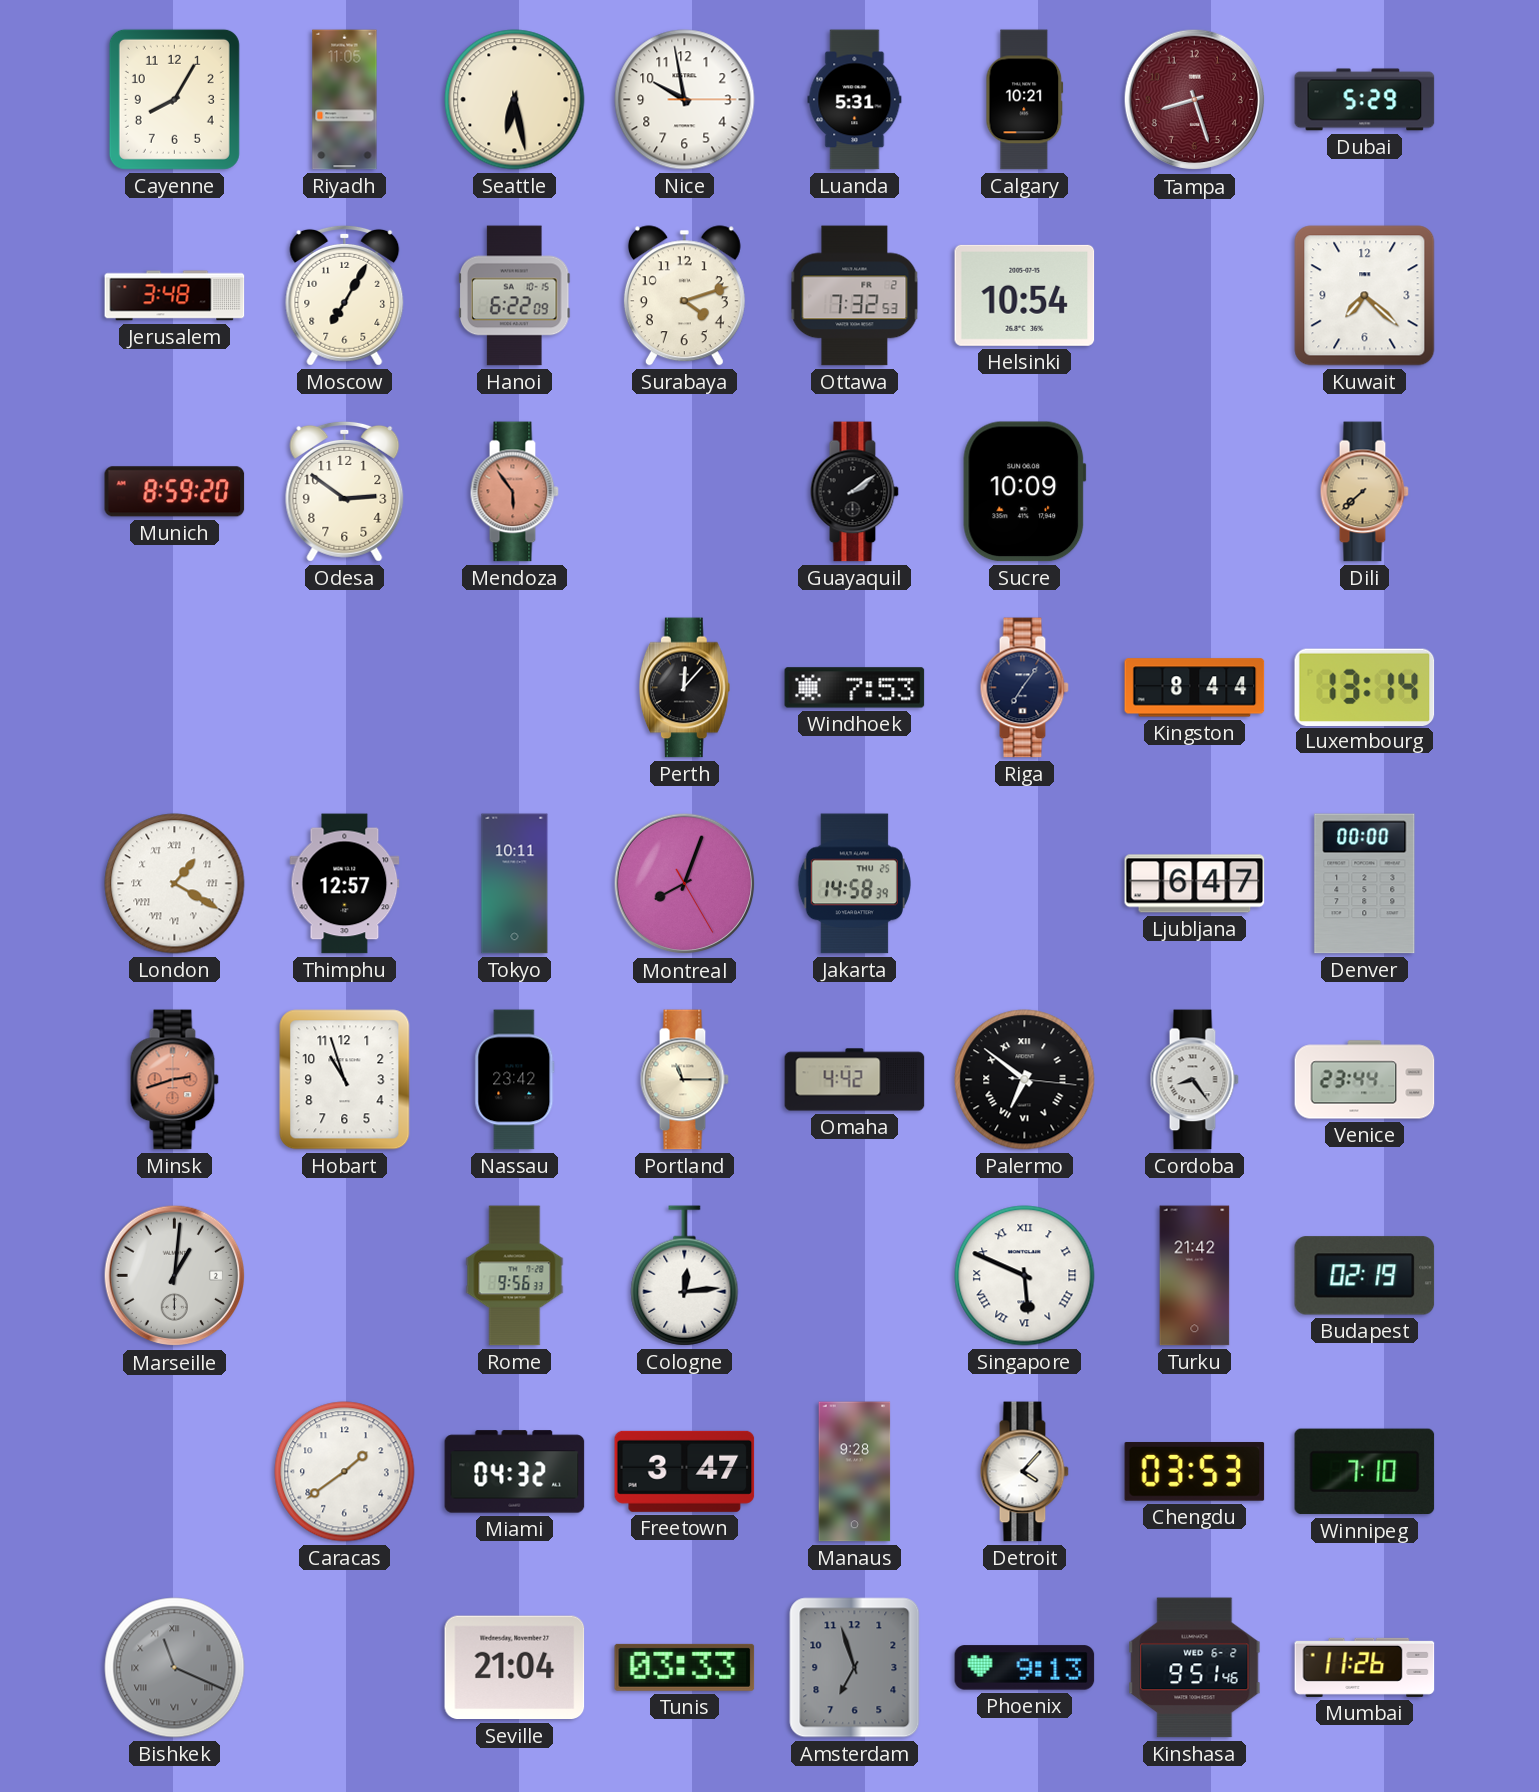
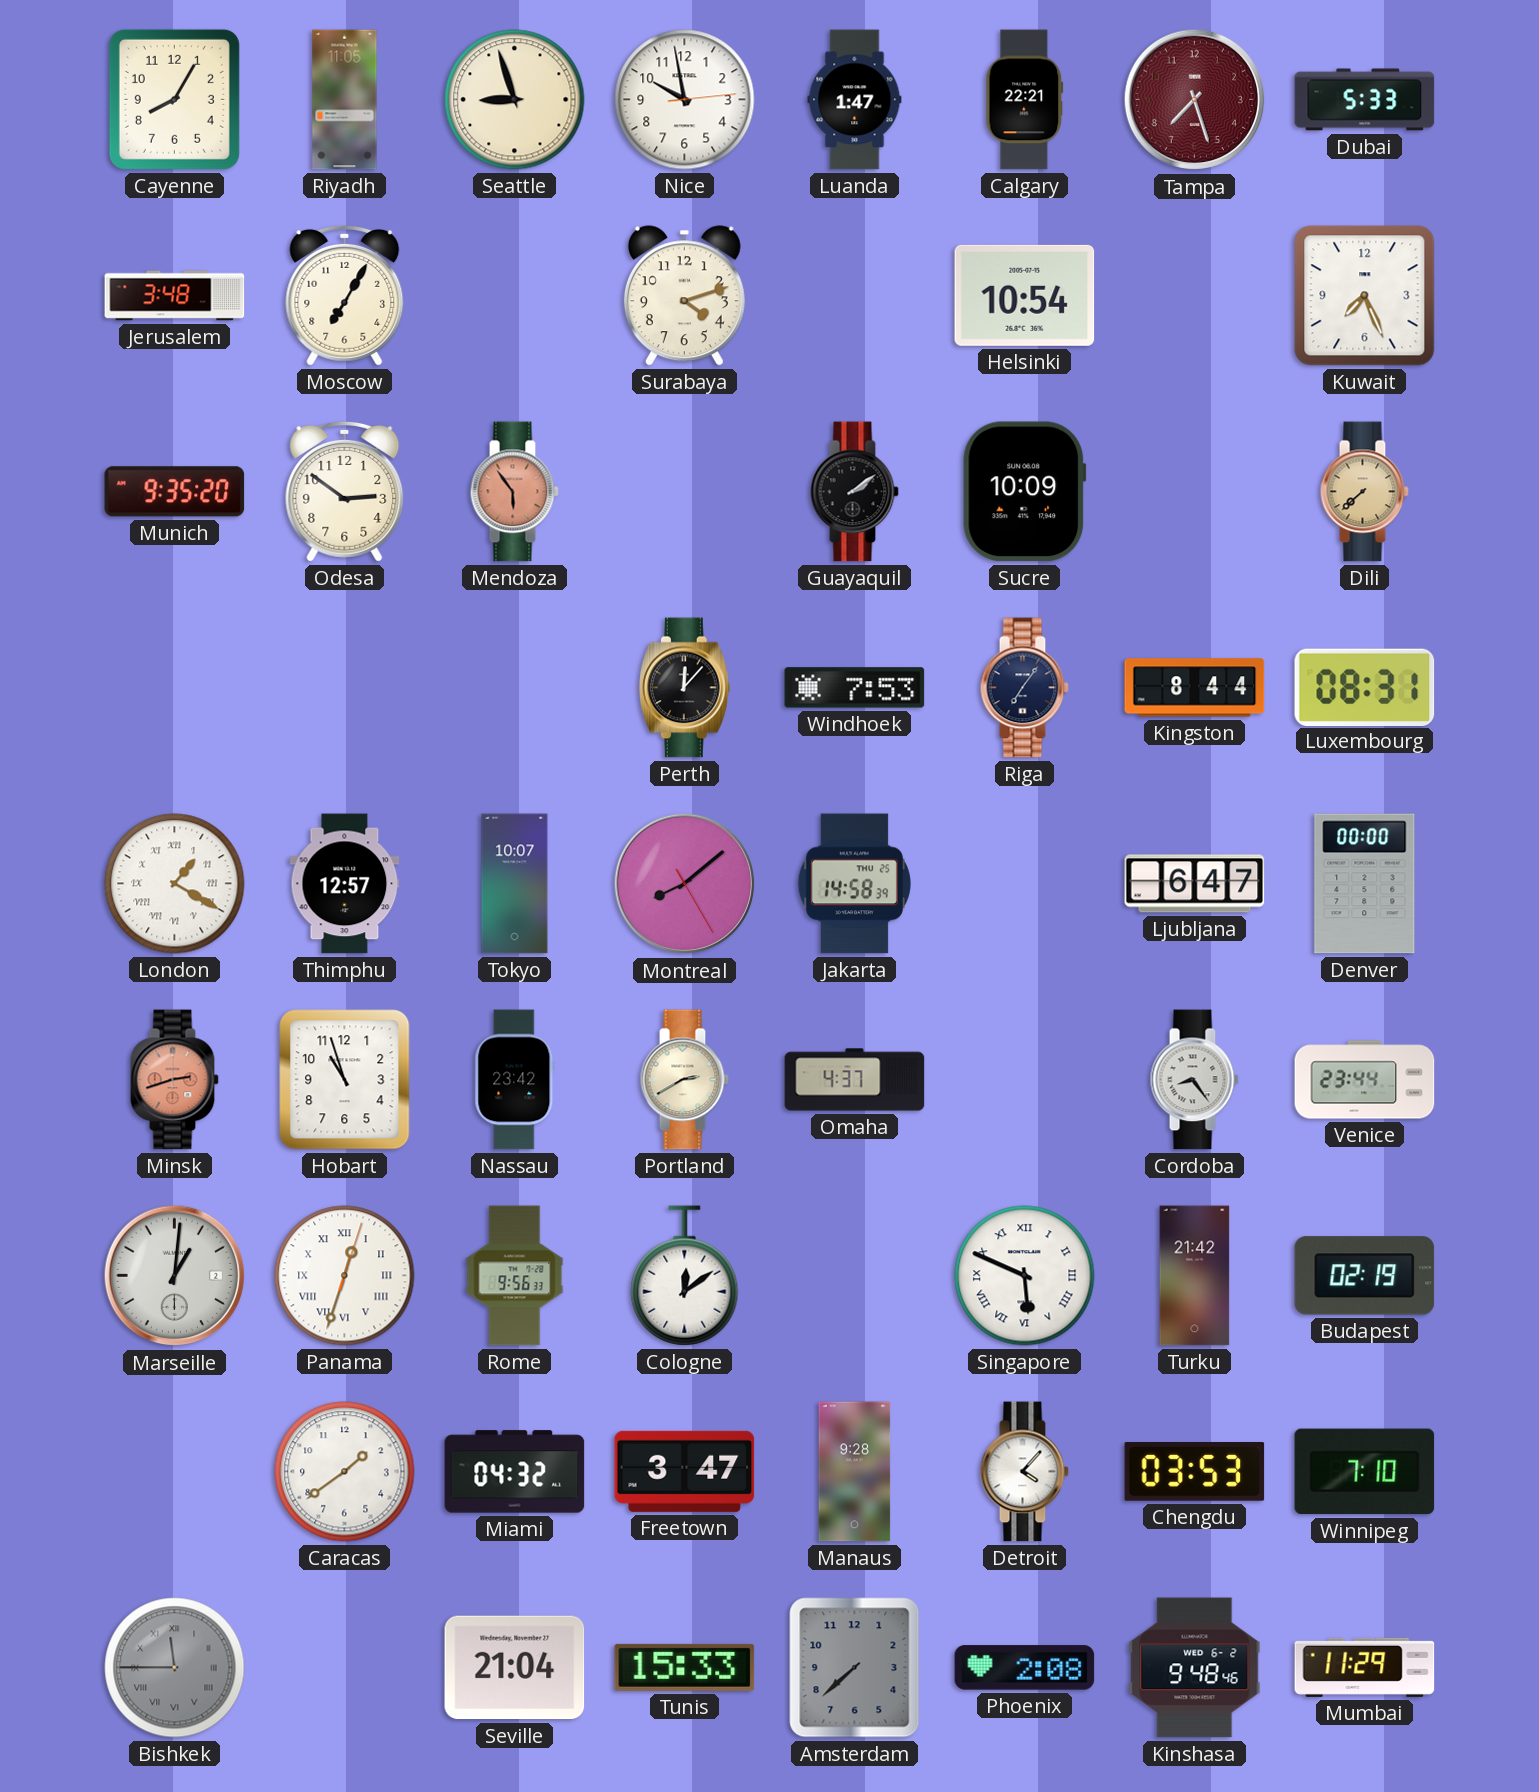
Seattle: 6:28 -> 8:57
Nice: 9:58:15 -> 9:58:14
Luanda: 5:31 -> 1:47
Calgary: 10:21 -> 22:21
Tampa: 8:27 -> 7:27
Dubai: 5:29 -> 5:33
Hanoi: 6:22 -> none
Ottawa: 7:32 -> none
Kuwait: 7:22 -> 7:26
Munich: 8:59 -> 9:35
Luxembourg: 13:14 -> 08:31
Tokyo: 10:11 -> 10:07
Montreal: 8:03 -> 8:08
Portland: 11:15 -> 2:40
Omaha: 4:42 -> 4:37
Palermo: 6:51 -> none
Panama: none -> 12:33
Cologne: 12:14 -> 12:09
Bishkek: 11:19 -> 11:45
Tunis: 03:33 -> 15:33
Amsterdam: 6:57 -> 7:38
Phoenix: 9:13 -> 2:08
Kinshasa: 9:51 -> 9:48
Mumbai: 11:26 -> 11:29
